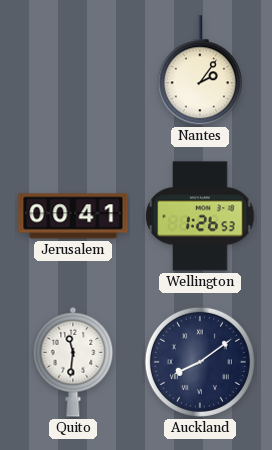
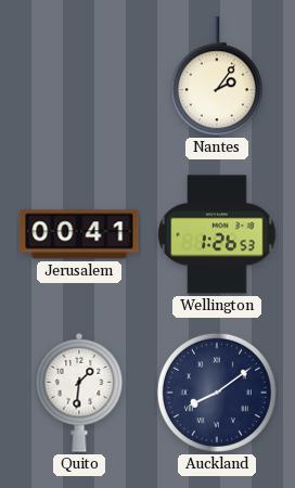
Quito: 11:31 -> 1:31
